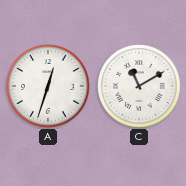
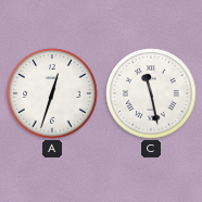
C: 11:10 -> 11:28
